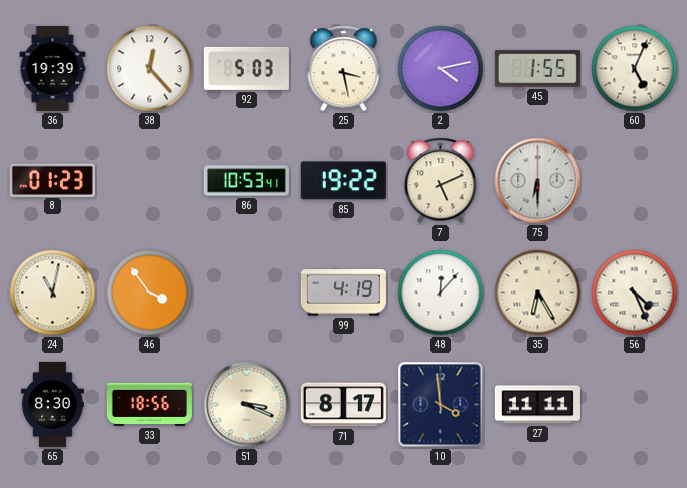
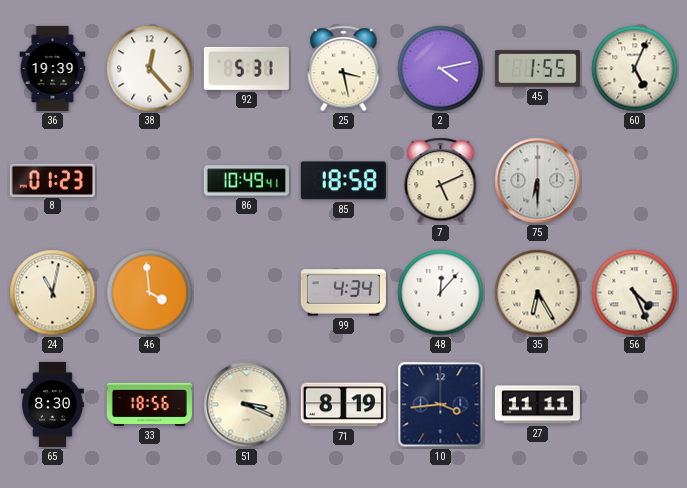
92: 5:03 -> 5:31
86: 10:53 -> 10:49
85: 19:22 -> 18:58
46: 3:54 -> 3:59
99: 4:19 -> 4:34
71: 8:17 -> 8:19
10: 3:59 -> 3:44
